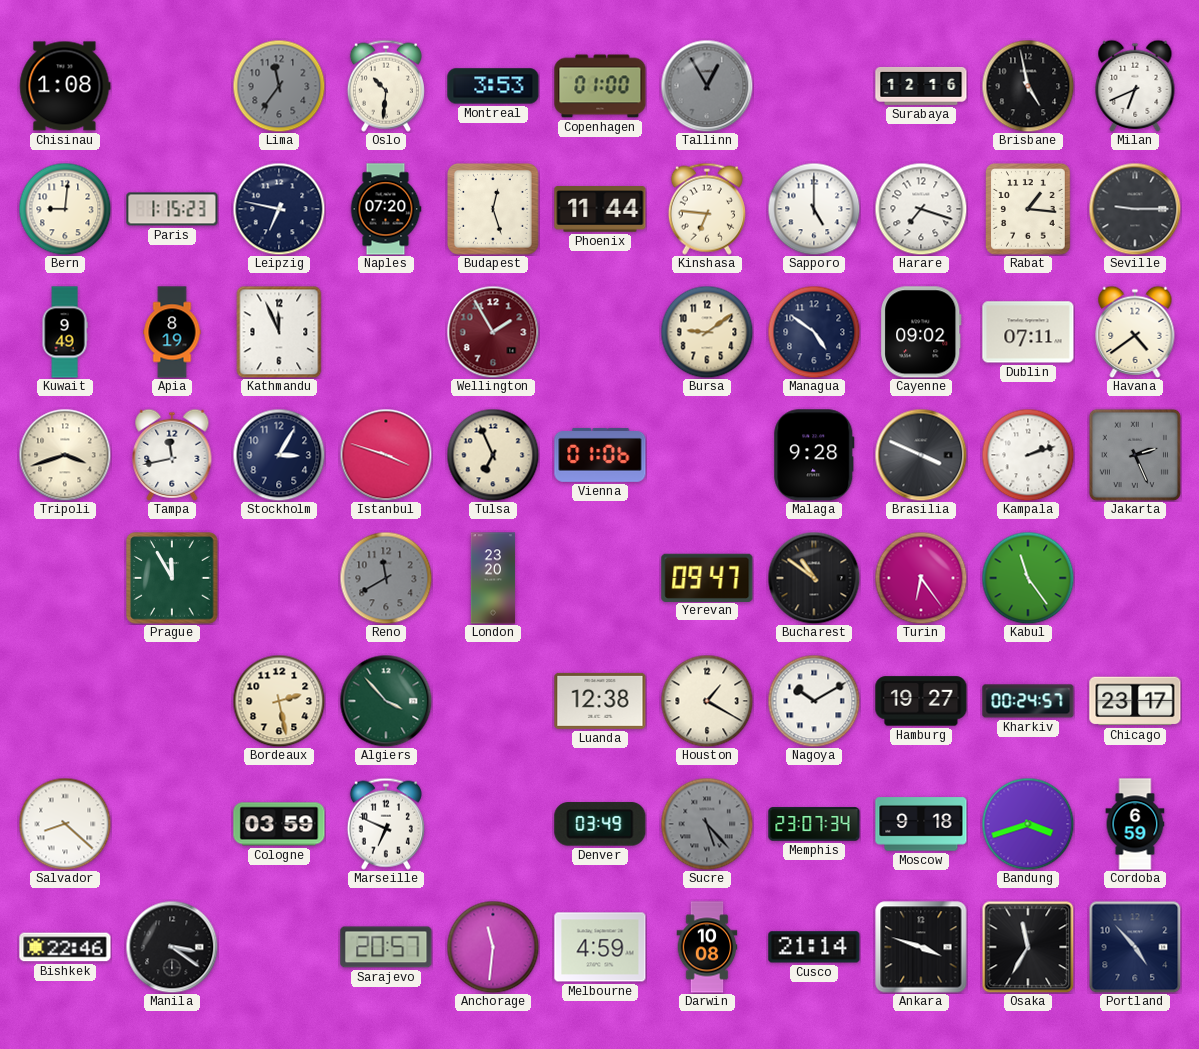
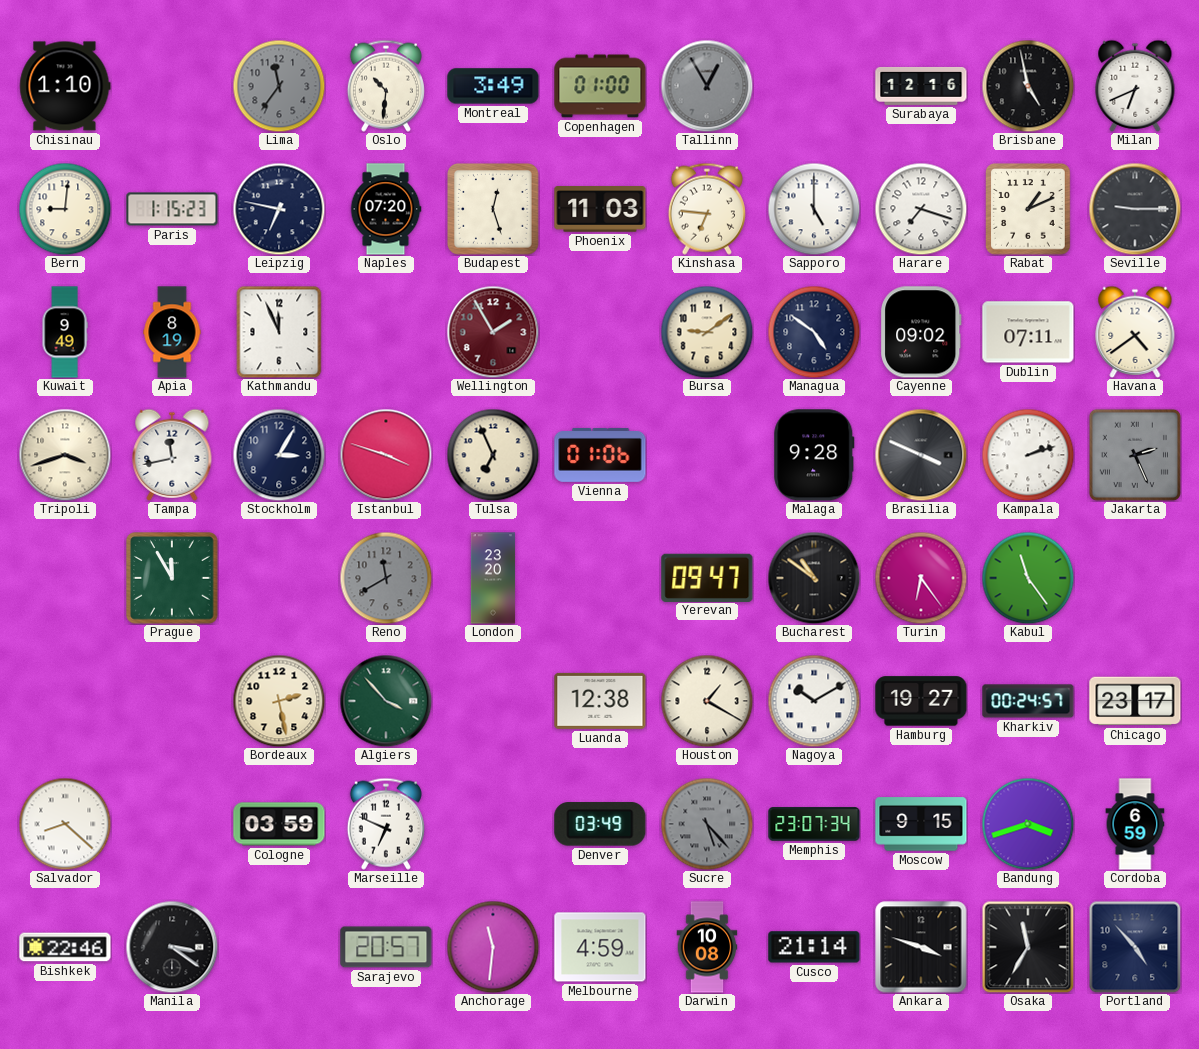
Chisinau: 1:08 -> 1:10
Montreal: 3:53 -> 3:49
Phoenix: 11:44 -> 11:03
Rabat: 1:16 -> 1:11
Moscow: 9:18 -> 9:15
